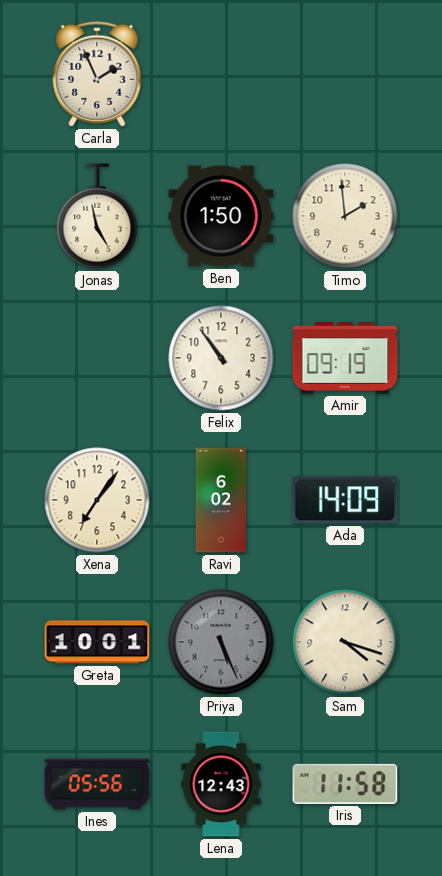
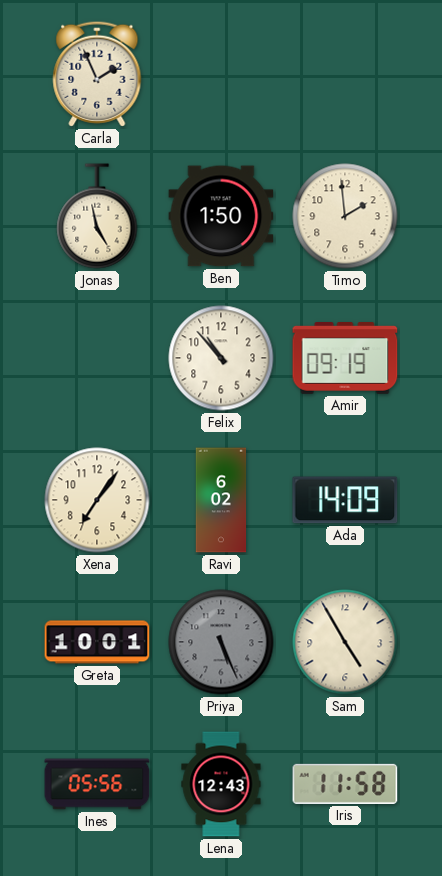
Felix: 10:54 -> 10:53
Sam: 4:18 -> 4:55
